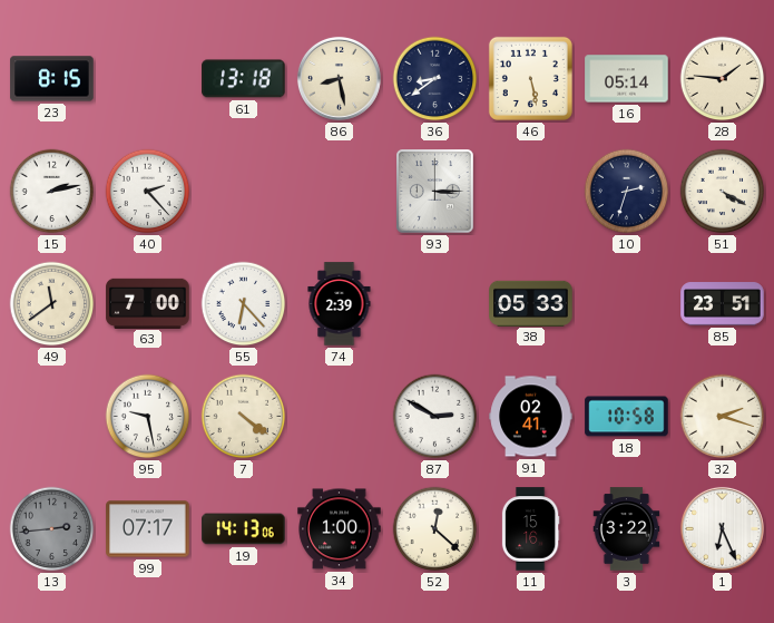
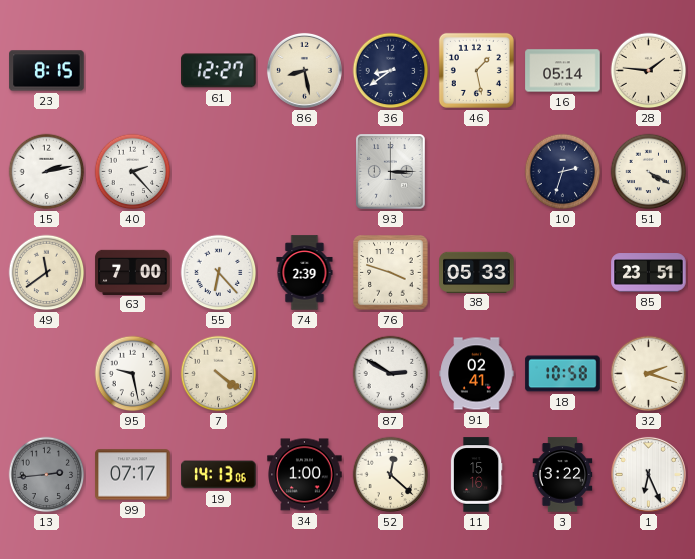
61: 13:18 -> 12:27
46: 5:28 -> 1:28
76: none -> 3:48
